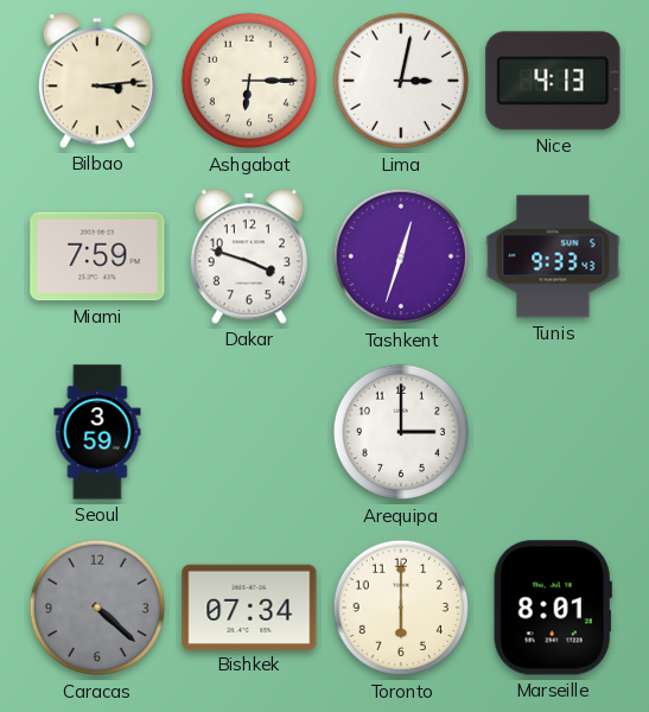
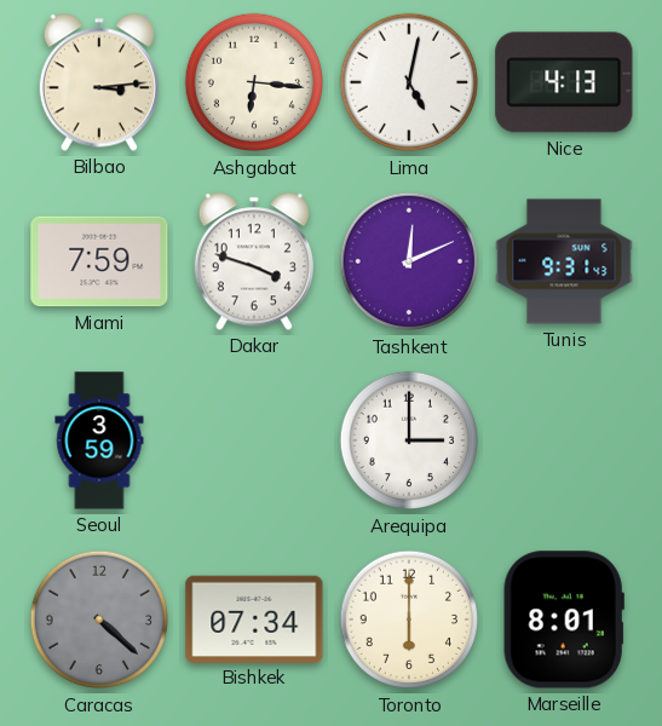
Ashgabat: 6:15 -> 6:16
Lima: 3:02 -> 5:02
Tashkent: 12:33 -> 12:11
Tunis: 9:33 -> 9:31
